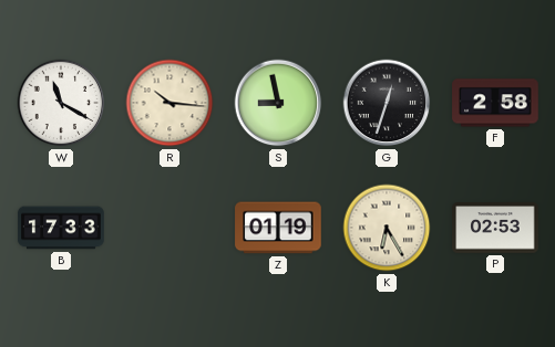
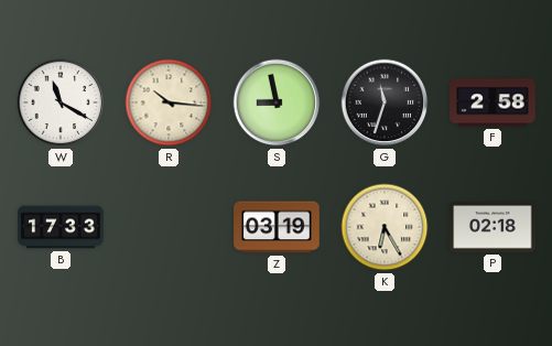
G: 12:33 -> 11:33
Z: 01:19 -> 03:19
P: 02:53 -> 02:18
